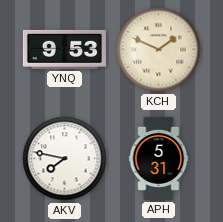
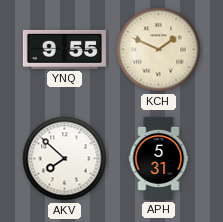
YNQ: 9:53 -> 9:55
AKV: 7:47 -> 7:52
